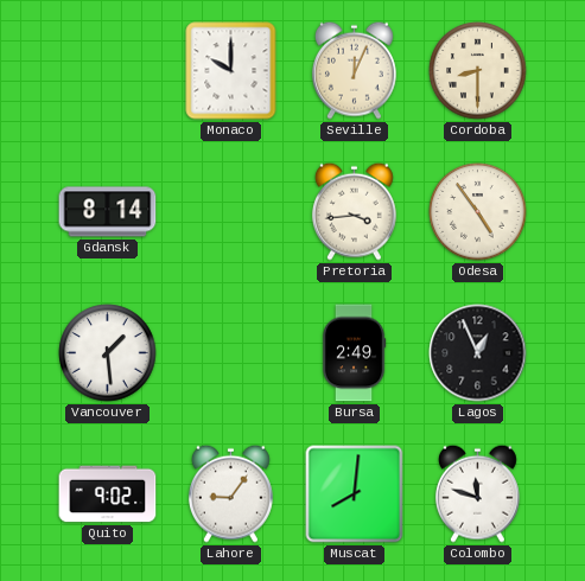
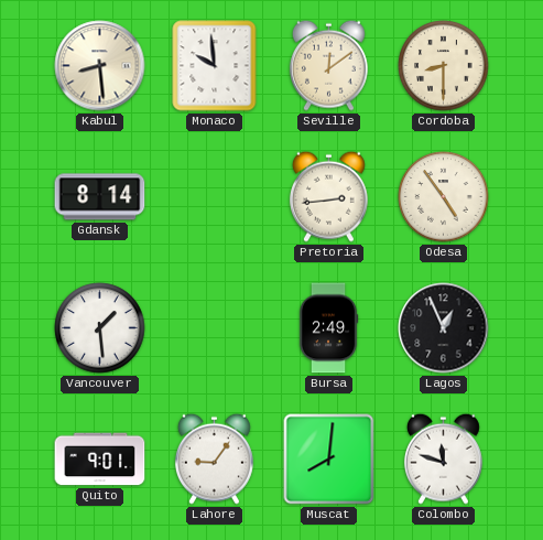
Kabul: none -> 8:29
Monaco: 10:00 -> 9:59
Seville: 12:04 -> 12:09
Pretoria: 3:44 -> 2:44
Quito: 9:02 -> 9:01
